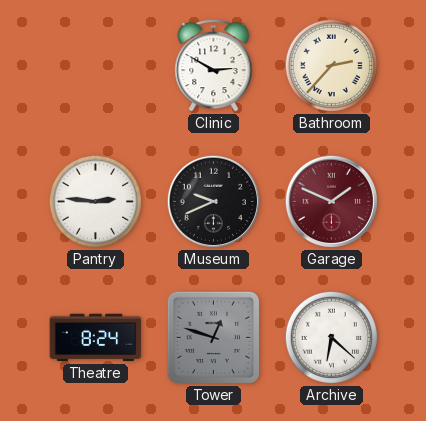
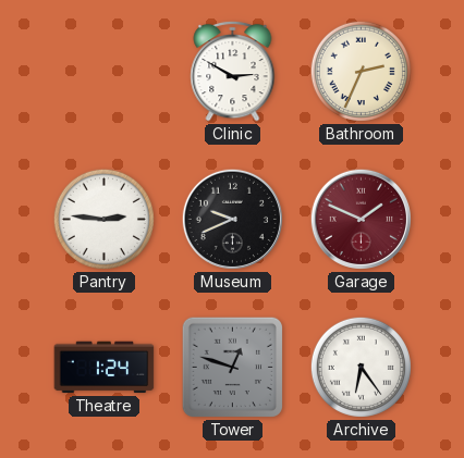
Bathroom: 2:37 -> 2:34
Theatre: 8:24 -> 1:24
Archive: 6:22 -> 6:24
